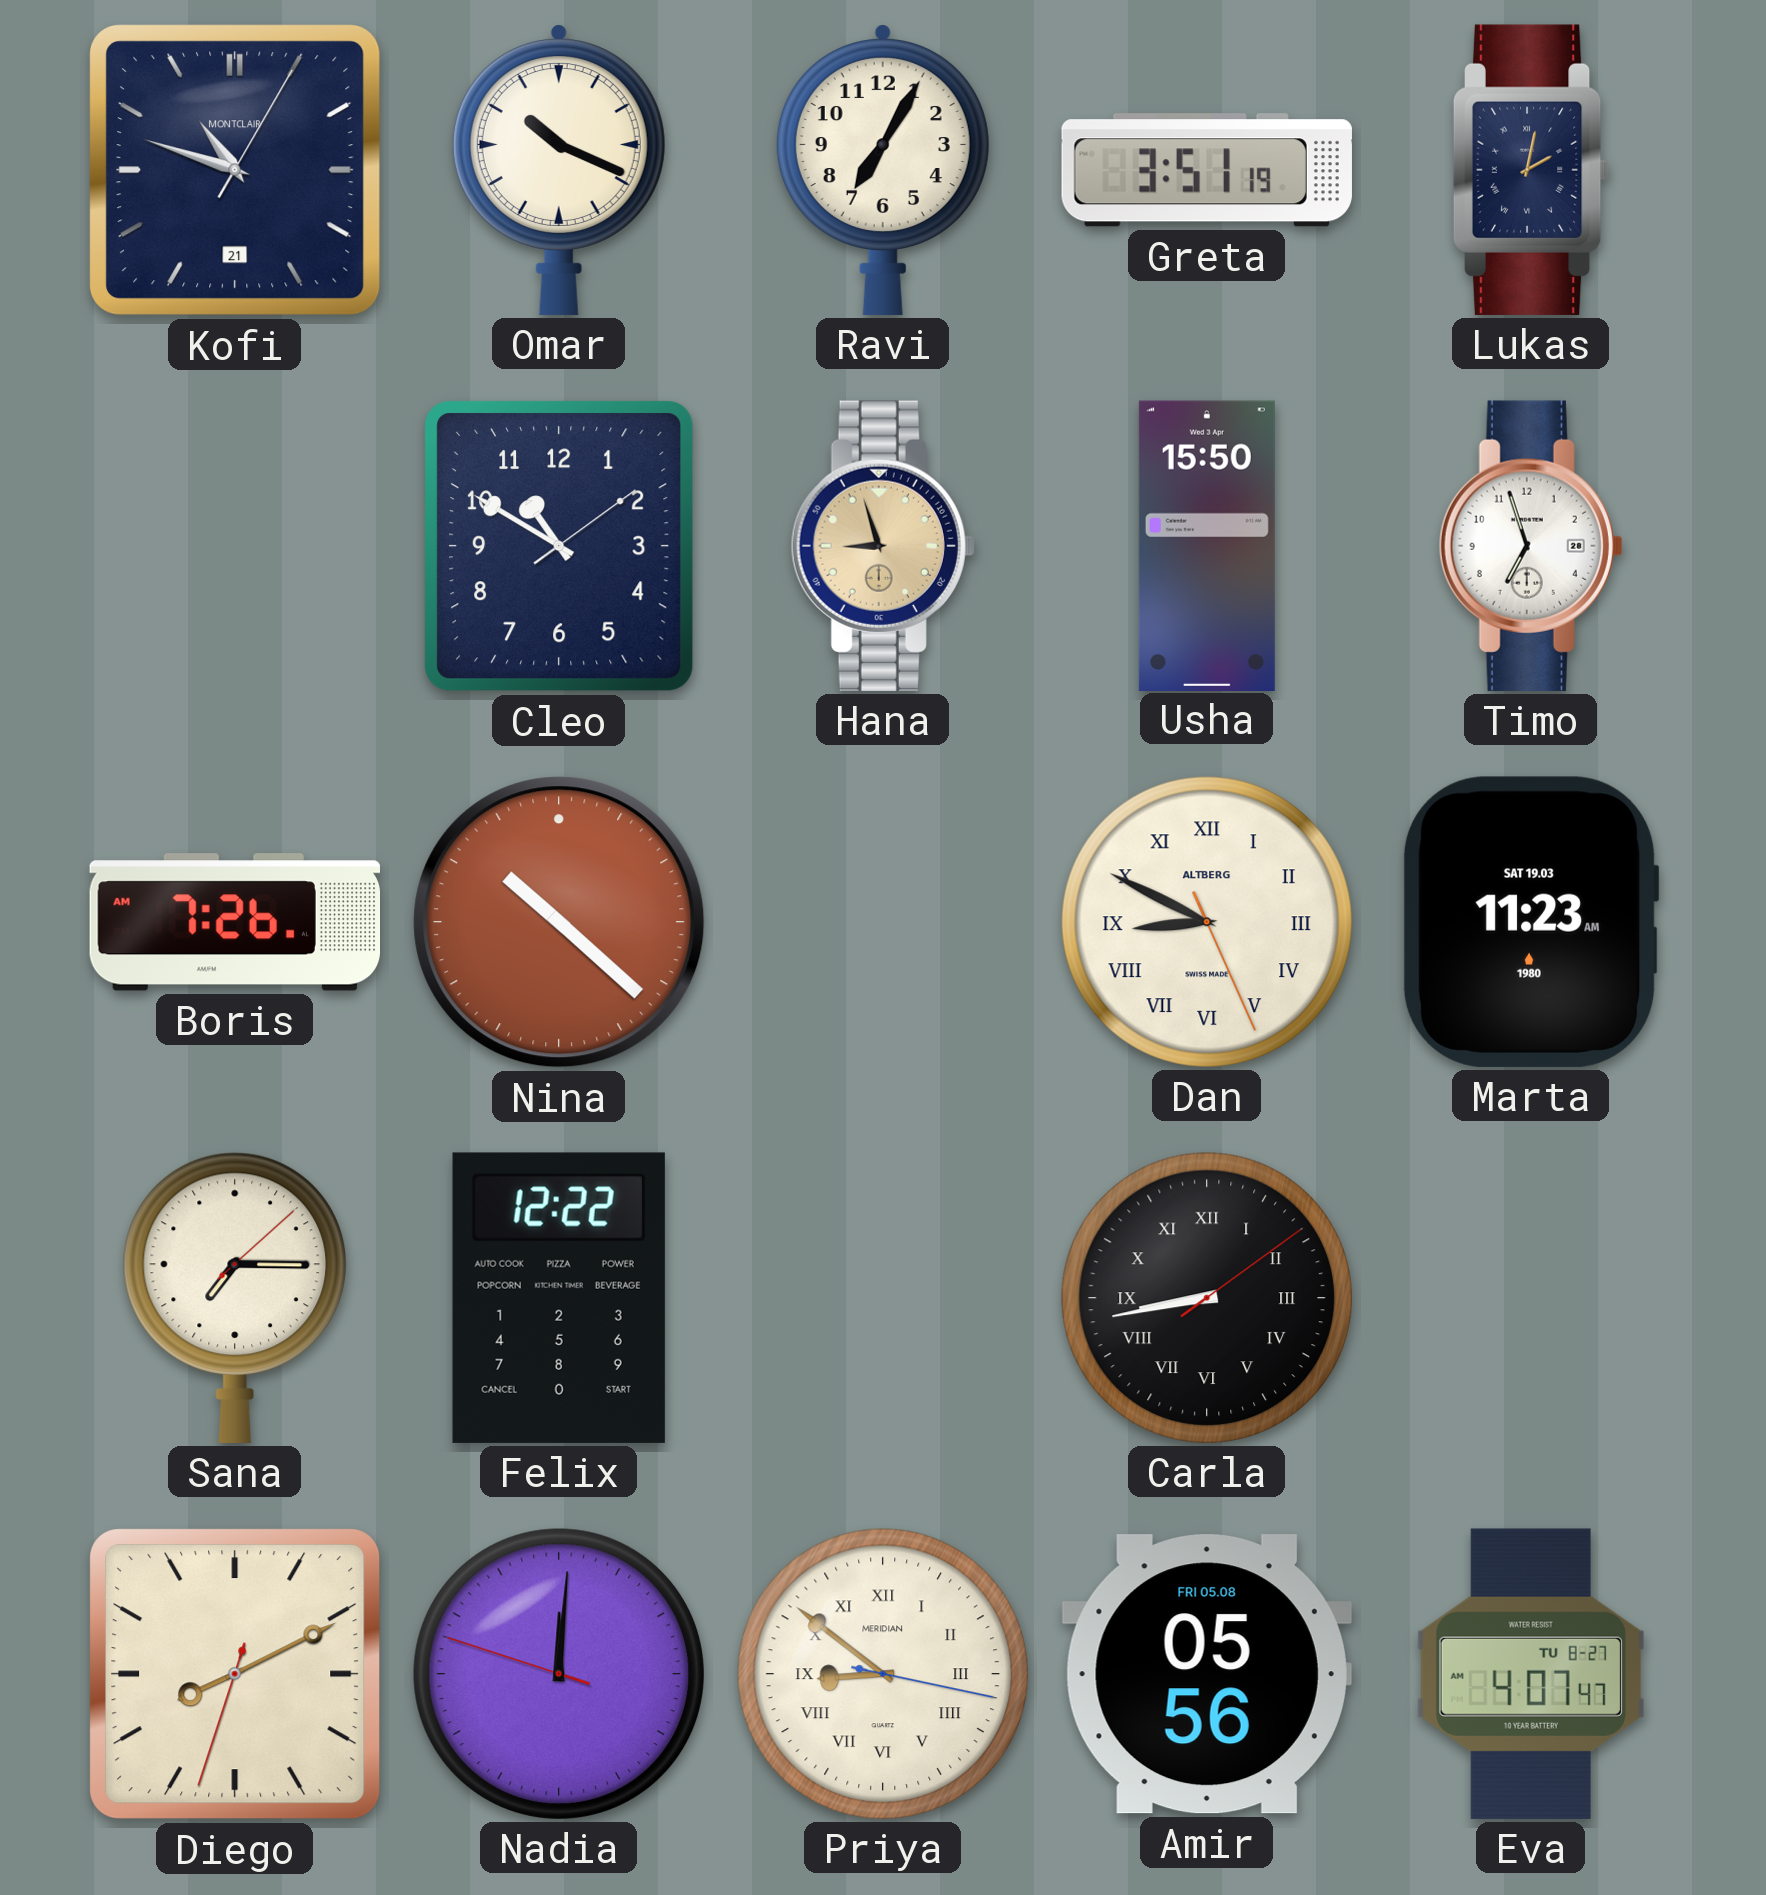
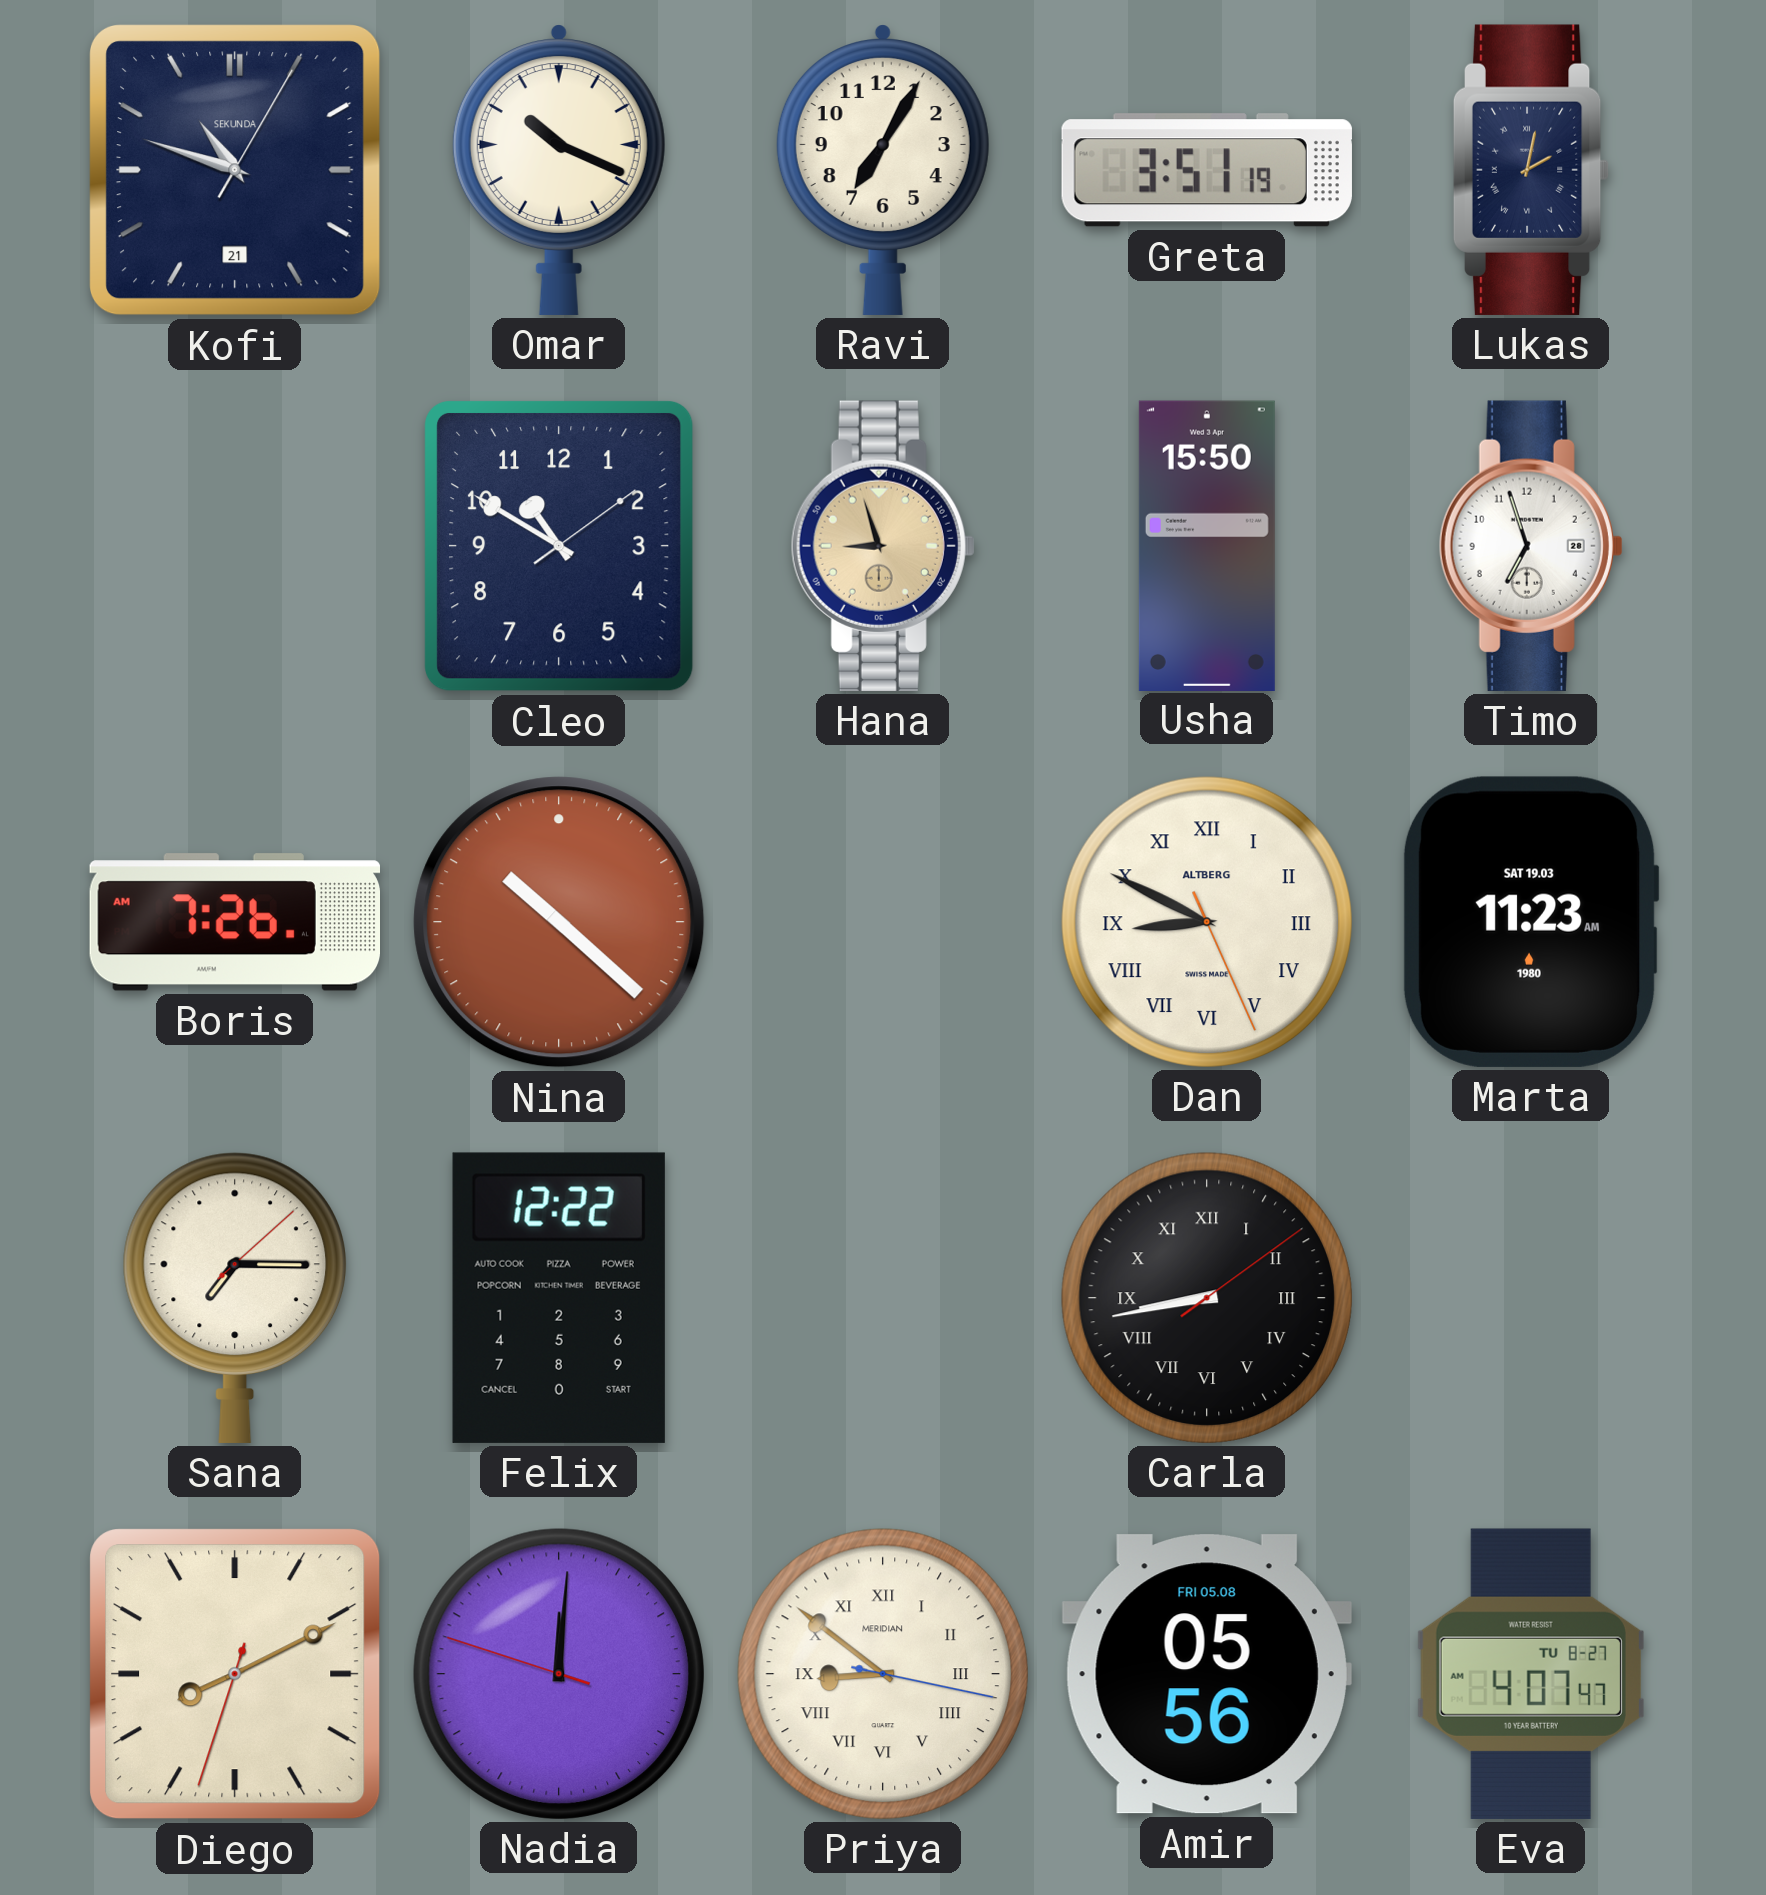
Kofi brand: MONTCLAIR -> SEKUNDA
